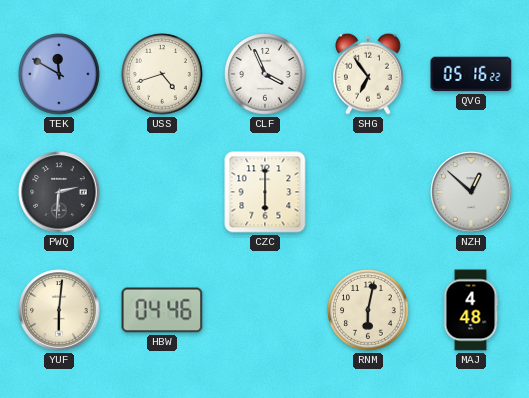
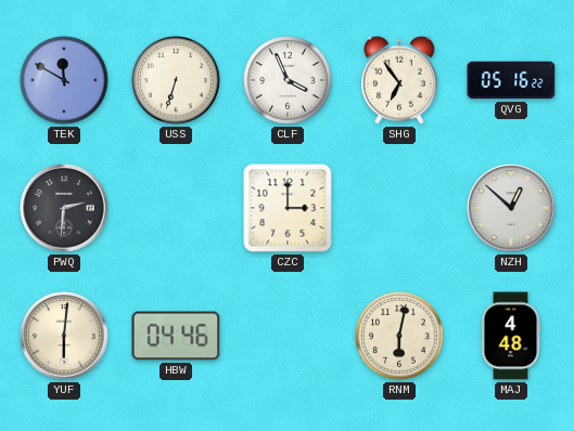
USS: 4:42 -> 6:33
CZC: 6:00 -> 3:00
